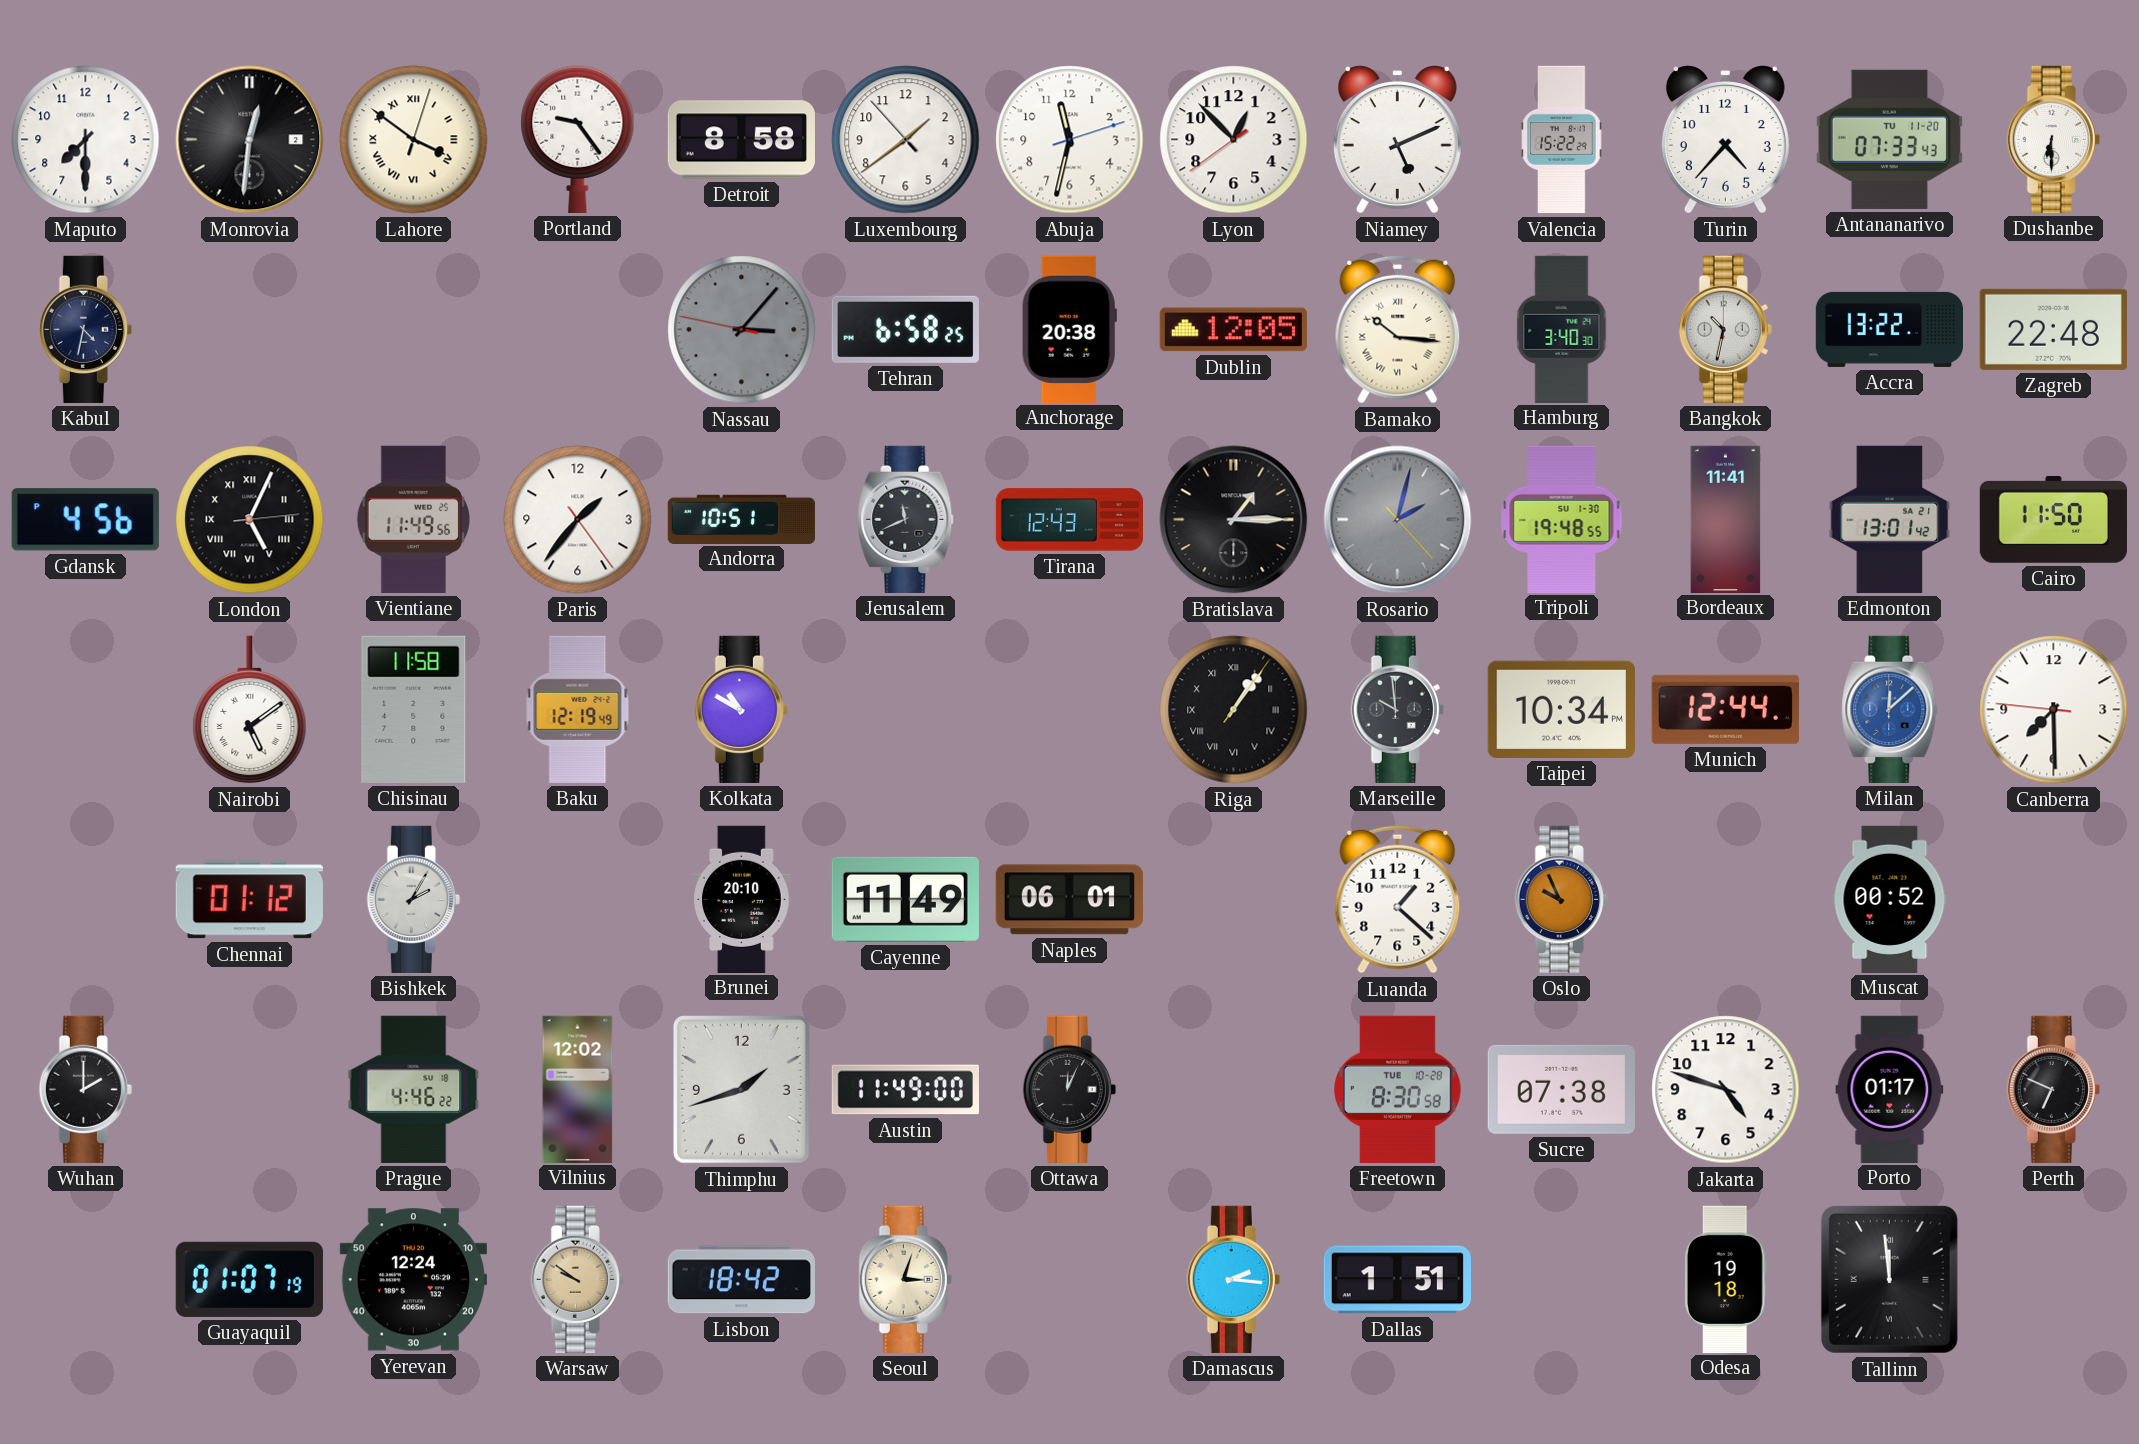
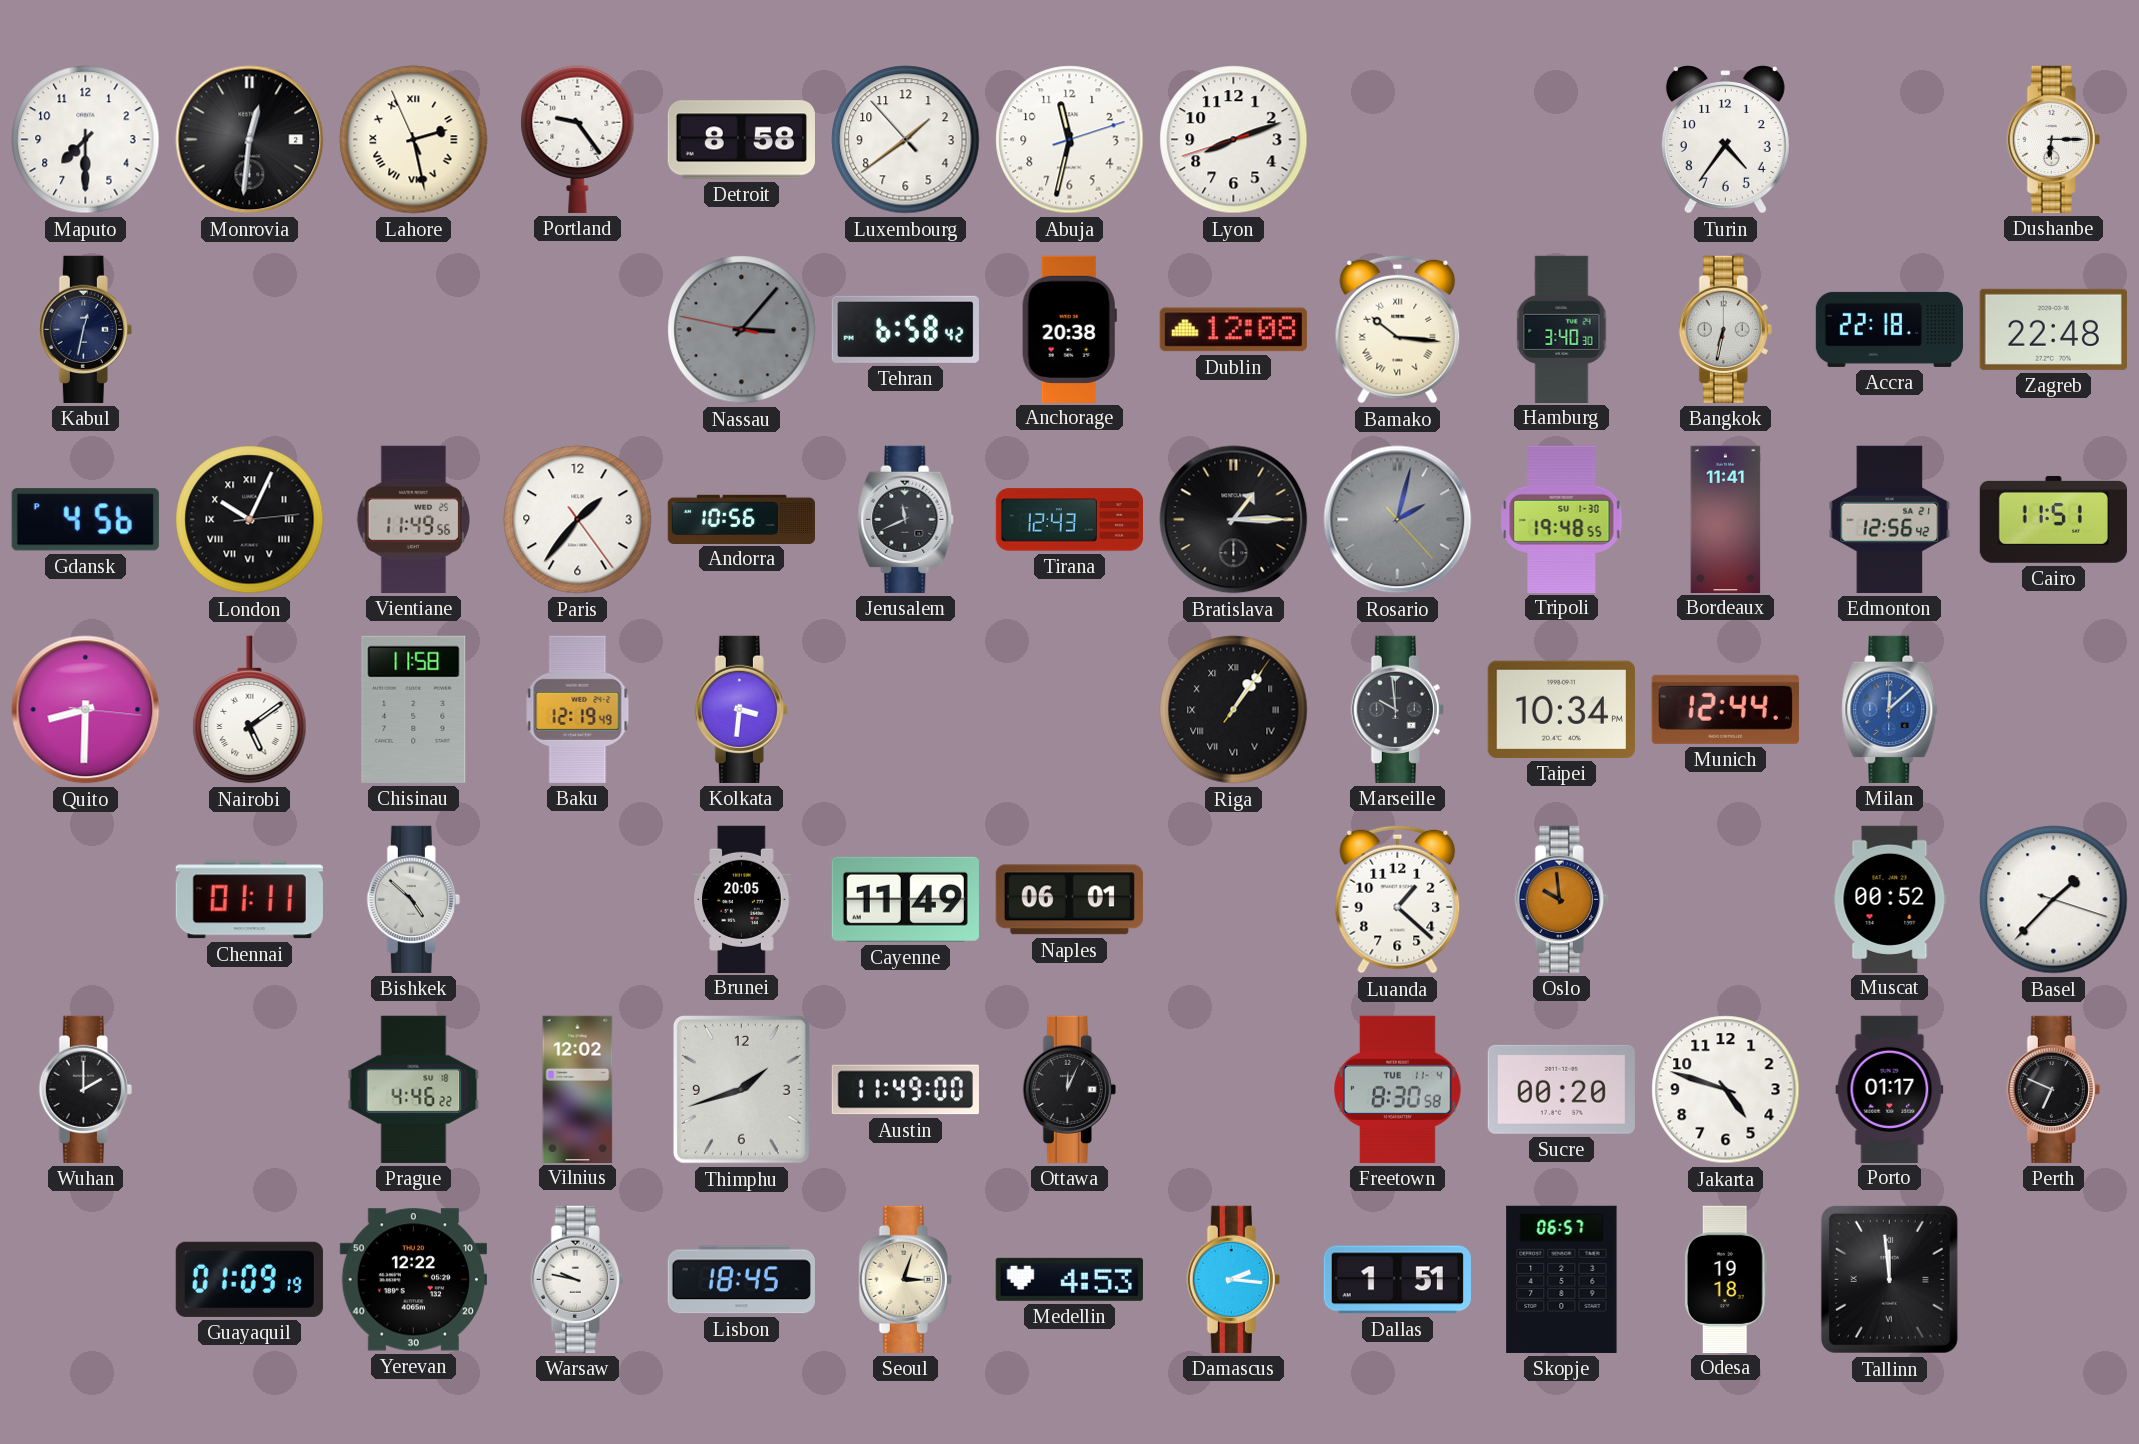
Lahore: 3:51 -> 2:27
Lyon: 12:52 -> 8:11
Niamey: 5:11 -> none
Valencia: 15:22 -> none
Turin: 4:37 -> 4:36
Antananarivo: 07:33 -> none
Dushanbe: 6:30 -> 6:15
Kabul: 4:32 -> 12:32
Tehran: 6:58:25 -> 6:58:42
Dublin: 12:05 -> 12:08
Bangkok: 10:32 -> 6:32
Accra: 13:22 -> 22:18
London: 5:04 -> 10:04
Andorra: 10:51 -> 10:56
Edmonton: 13:01 -> 12:56
Cairo: 11:50 -> 11:51
Quito: none -> 8:30
Kolkata: 10:50 -> 3:31
Canberra: 7:29 -> none
Chennai: 01:12 -> 01:11
Bishkek: 2:05 -> 4:52
Brunei: 20:10 -> 20:05
Oslo: 9:56 -> 9:59
Basel: none -> 1:37
Freetown date: TUE 10-28 -> TUE 11-4
Sucre: 07:38 -> 00:20
Guayaquil: 01:07 -> 01:09
Yerevan: 12:24 -> 12:22
Warsaw: 9:51 -> 9:47
Warsaw dial: champagne -> white
Lisbon: 18:42 -> 18:45
Medellin: none -> 4:53
Skopje: none -> 06:57
